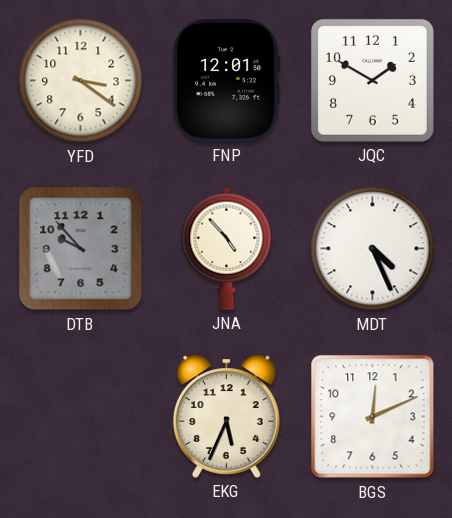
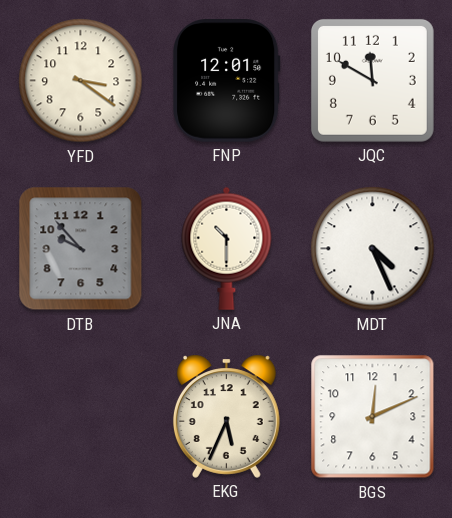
JQC: 1:50 -> 11:50
JNA: 4:53 -> 10:30
